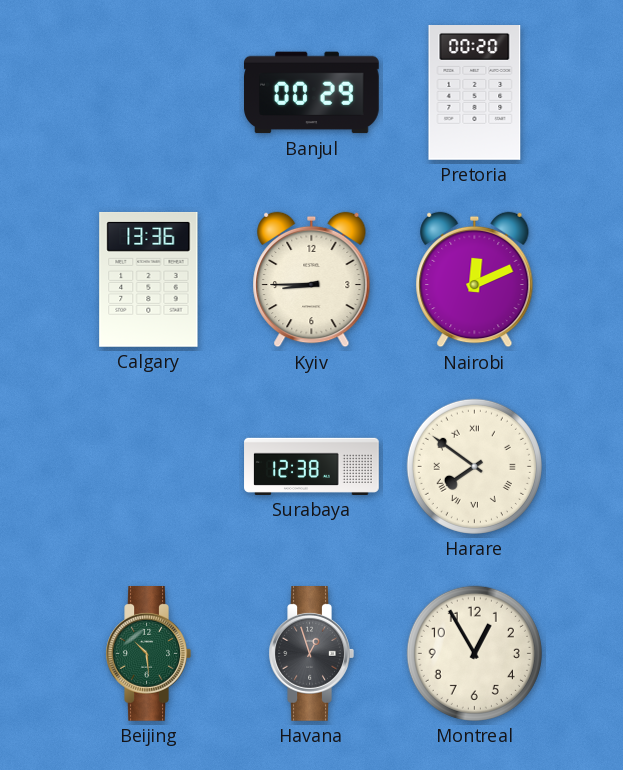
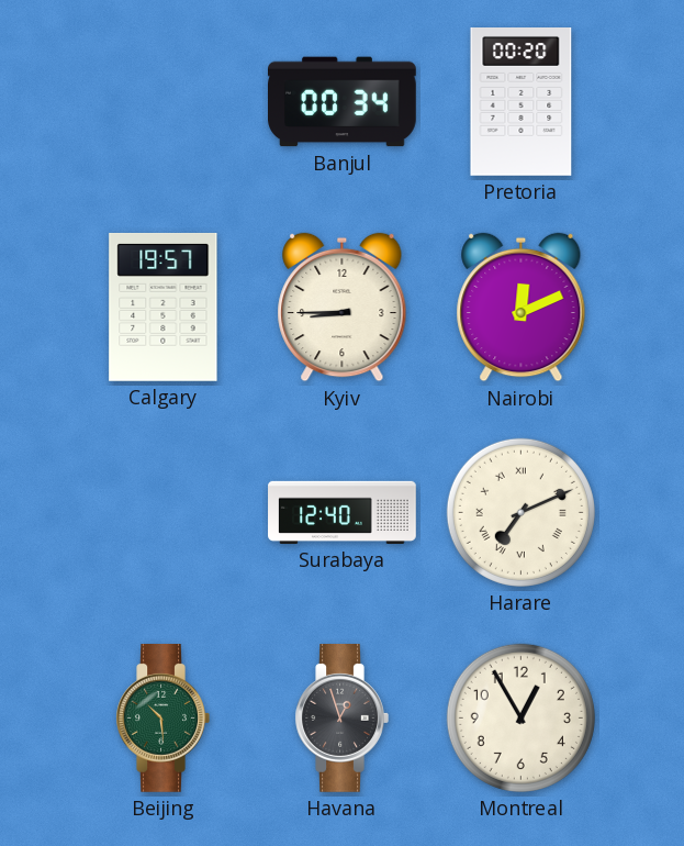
Banjul: 00:29 -> 00:34
Calgary: 13:36 -> 19:57
Surabaya: 12:38 -> 12:40
Harare: 7:51 -> 7:11
